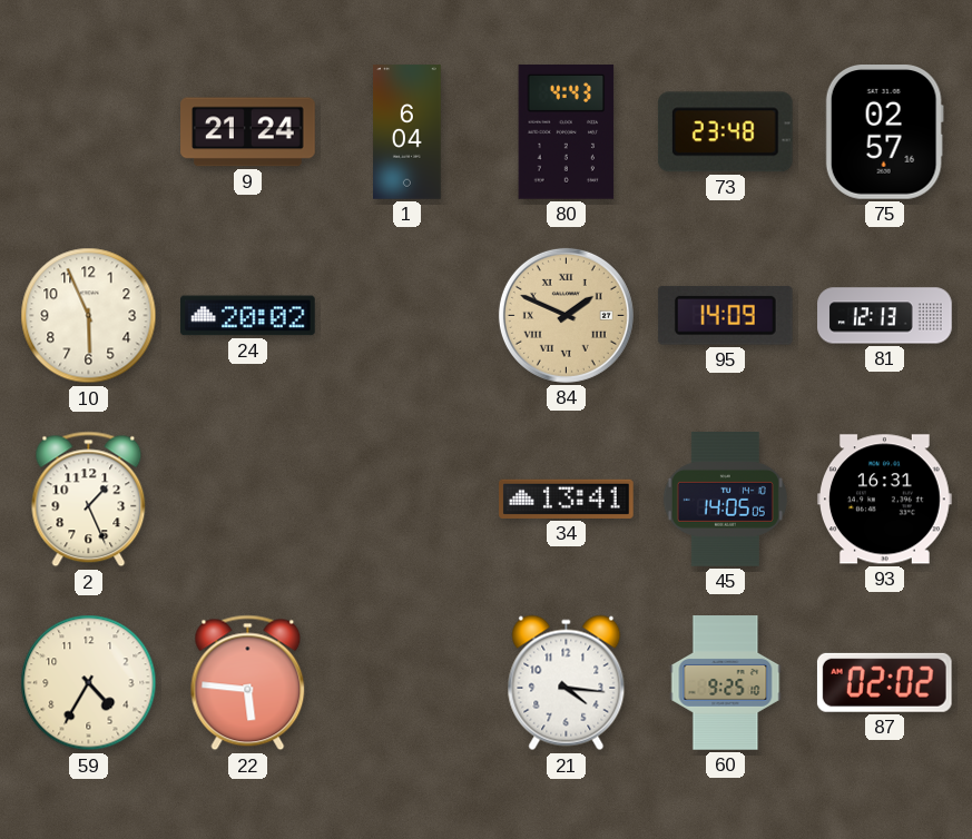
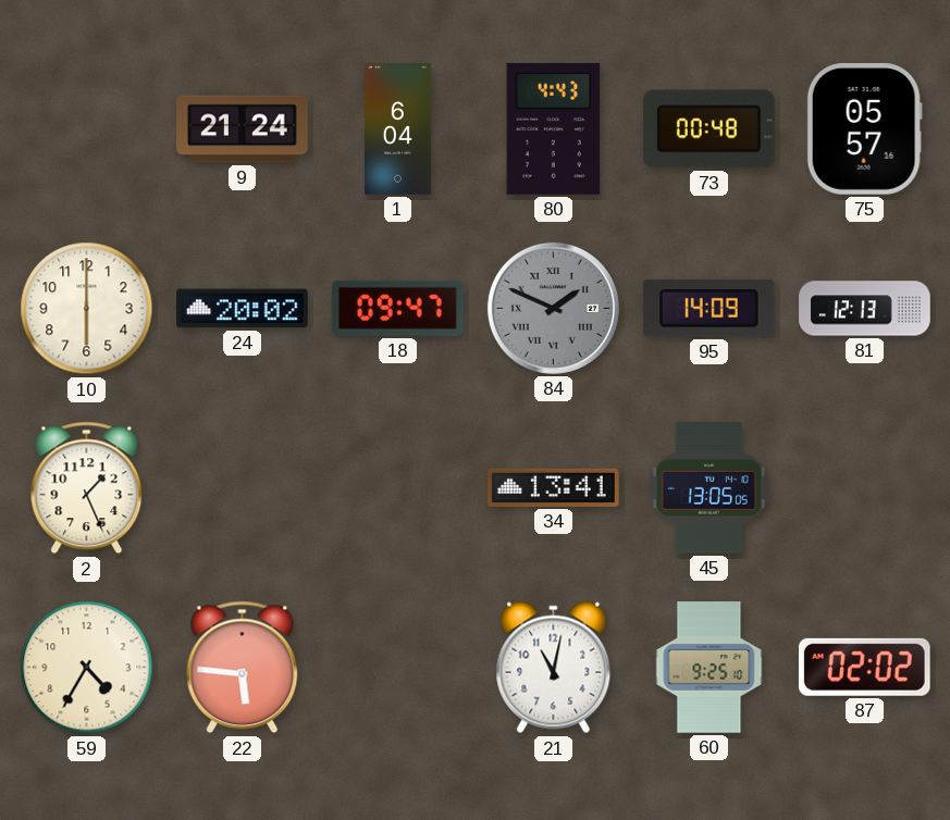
73: 23:48 -> 00:48
75: 02:57 -> 05:57
10: 5:56 -> 6:00
18: none -> 09:47
84 dial: champagne -> grey
45: 14:05 -> 13:05
93: 16:31 -> none
21: 4:16 -> 11:02
